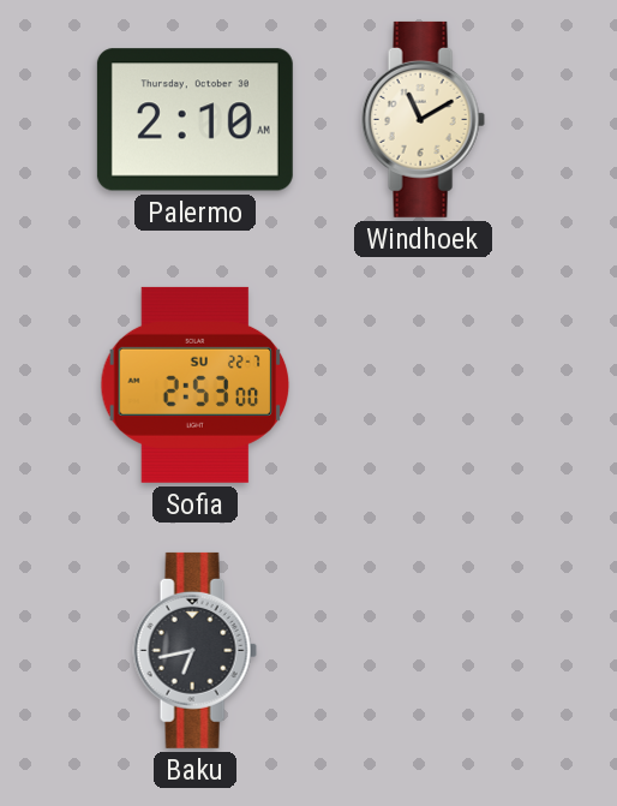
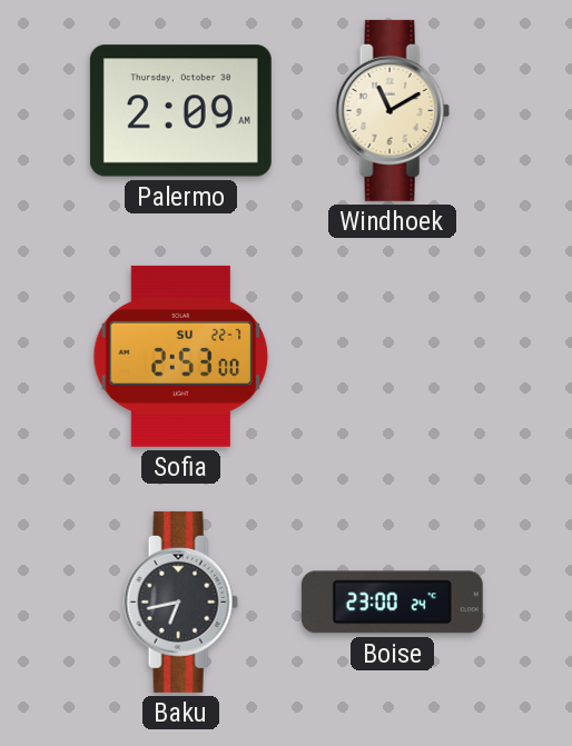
Palermo: 2:10 -> 2:09
Boise: none -> 23:00
